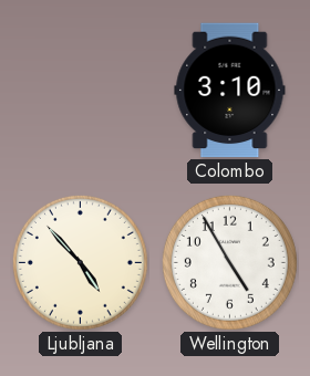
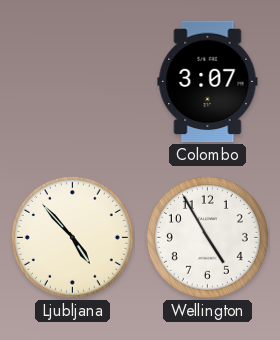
Colombo: 3:10 -> 3:07
